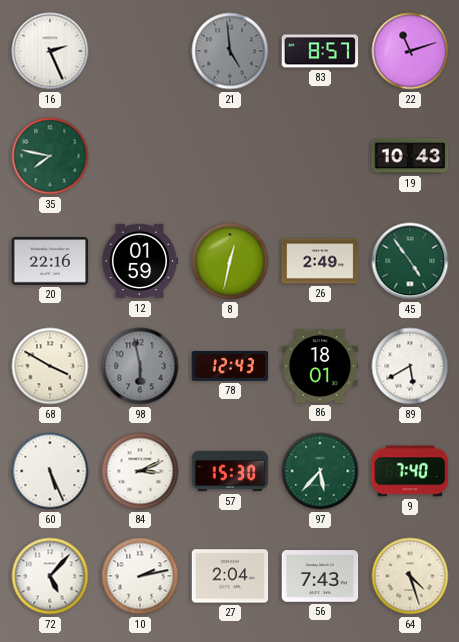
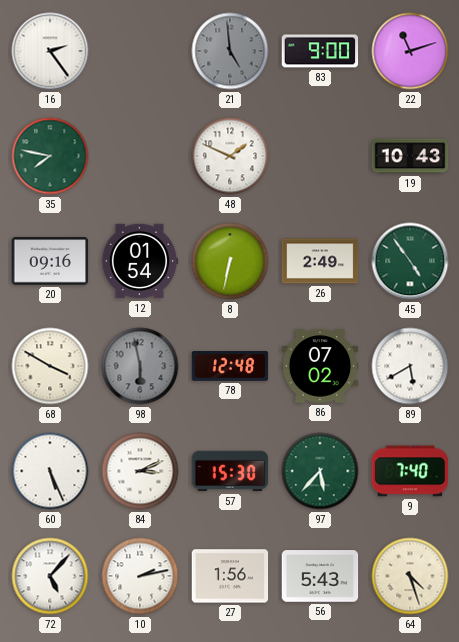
16: 2:26 -> 2:24
83: 8:57 -> 9:00
48: none -> 1:49
20: 22:16 -> 09:16
12: 01:59 -> 01:54
8: 12:32 -> 6:32
78: 12:43 -> 12:48
86: 18:01 -> 07:02
27: 2:04 -> 1:56
56: 7:43 -> 5:43
